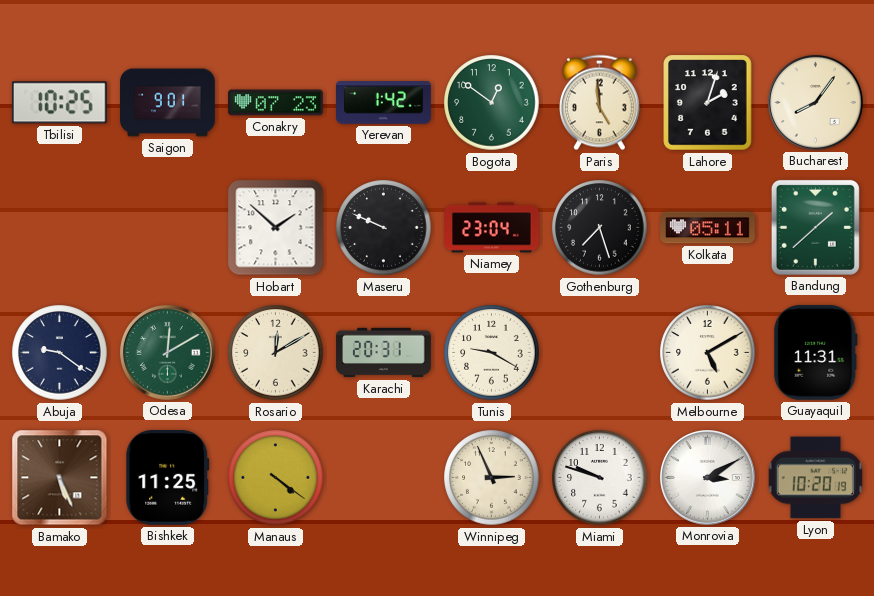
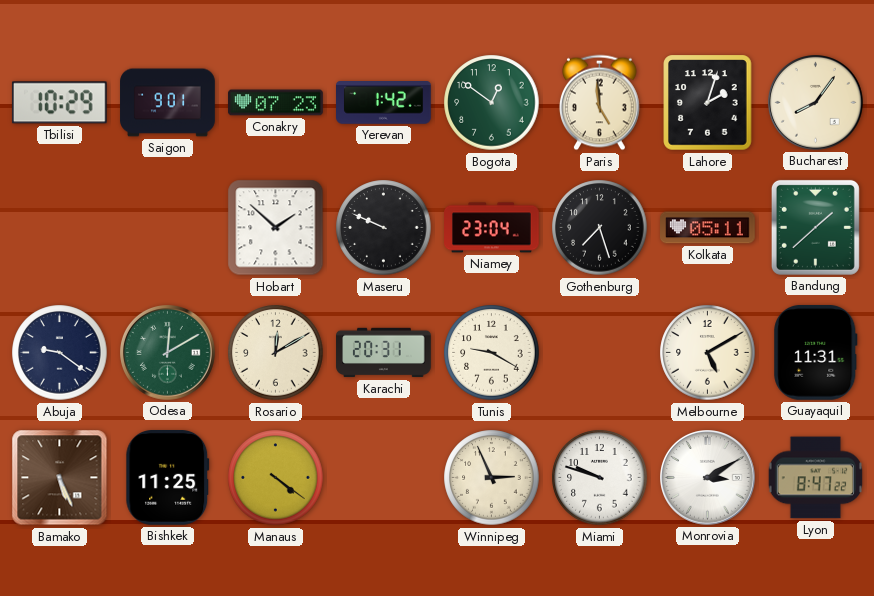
Tbilisi: 10:25 -> 10:29
Lyon: 10:20 -> 8:47
